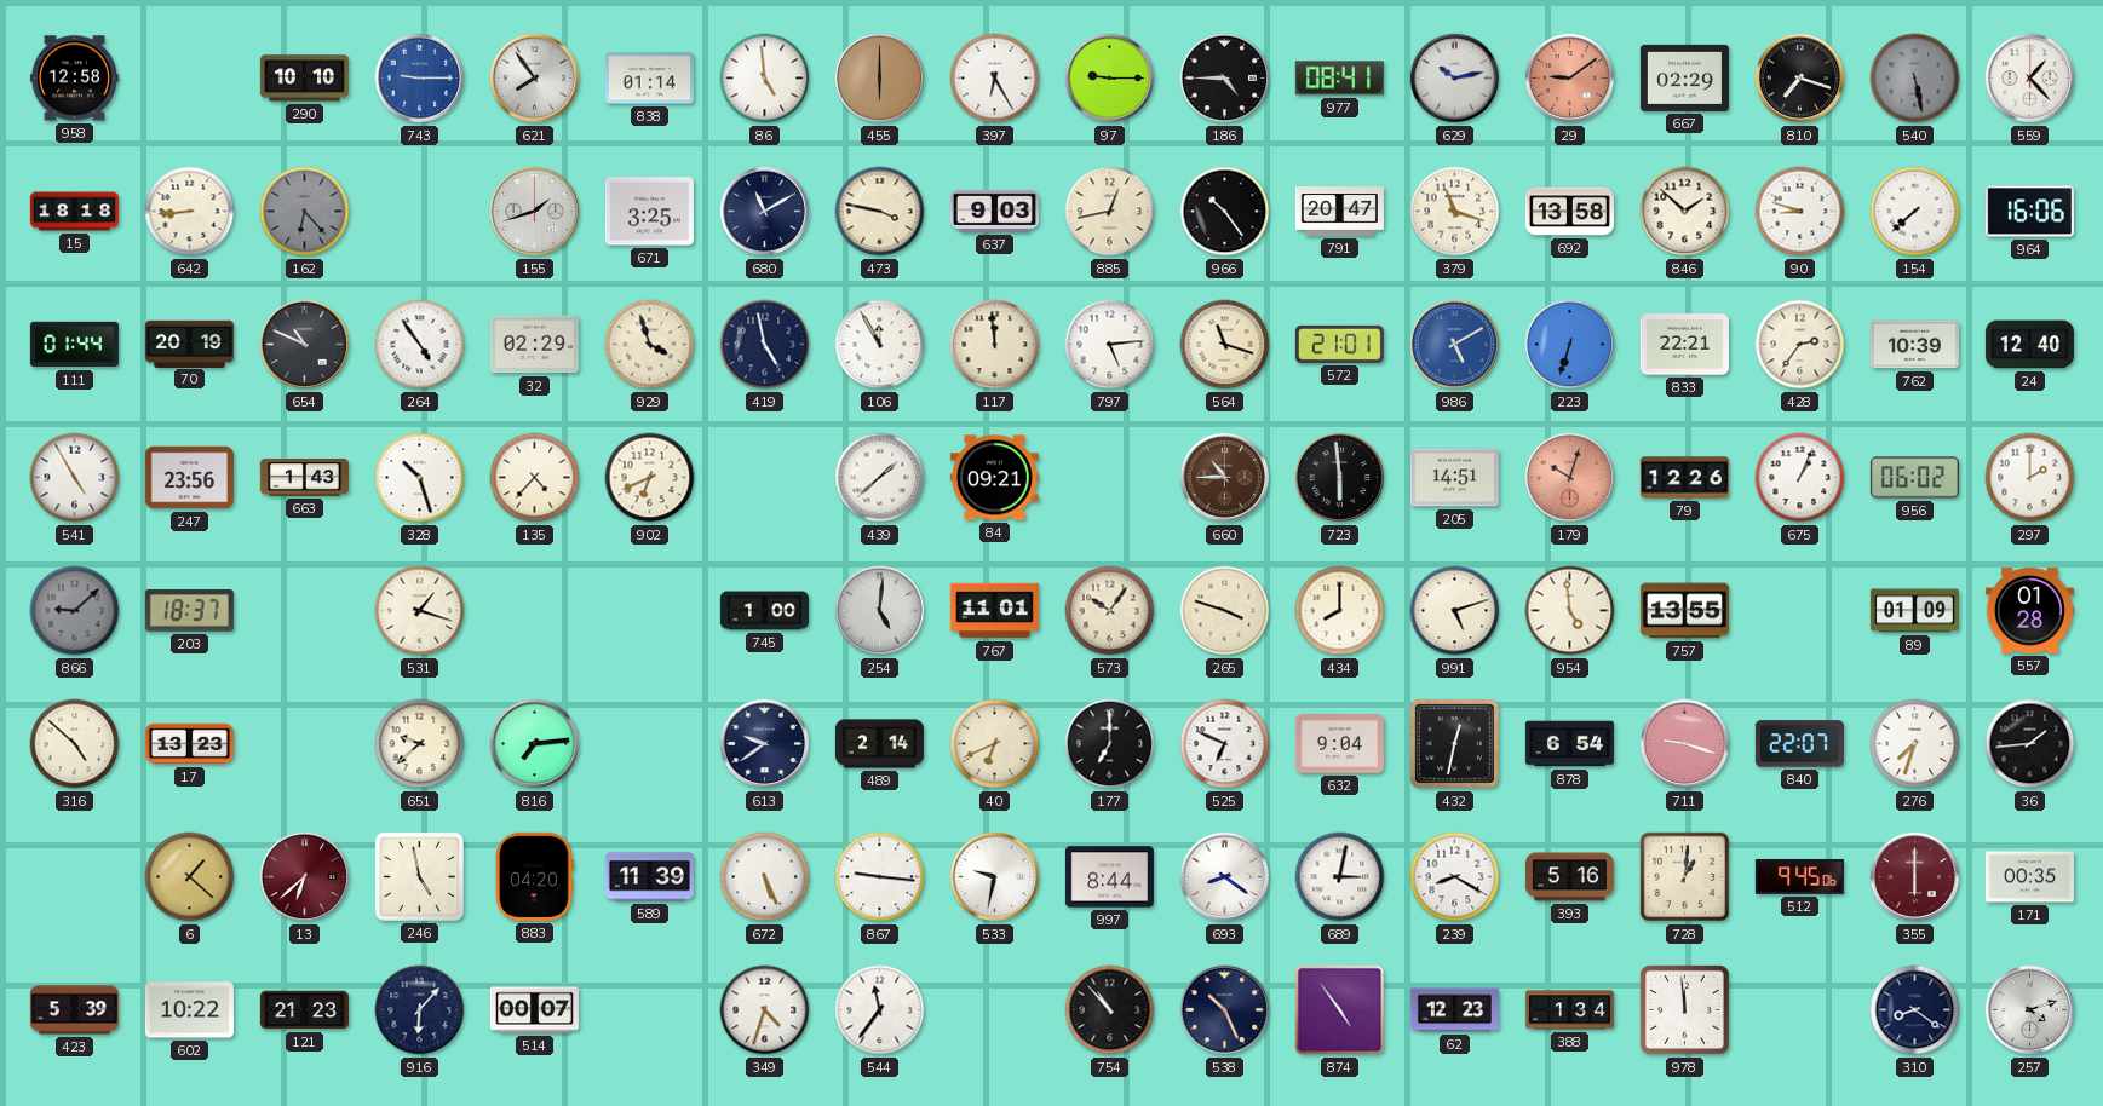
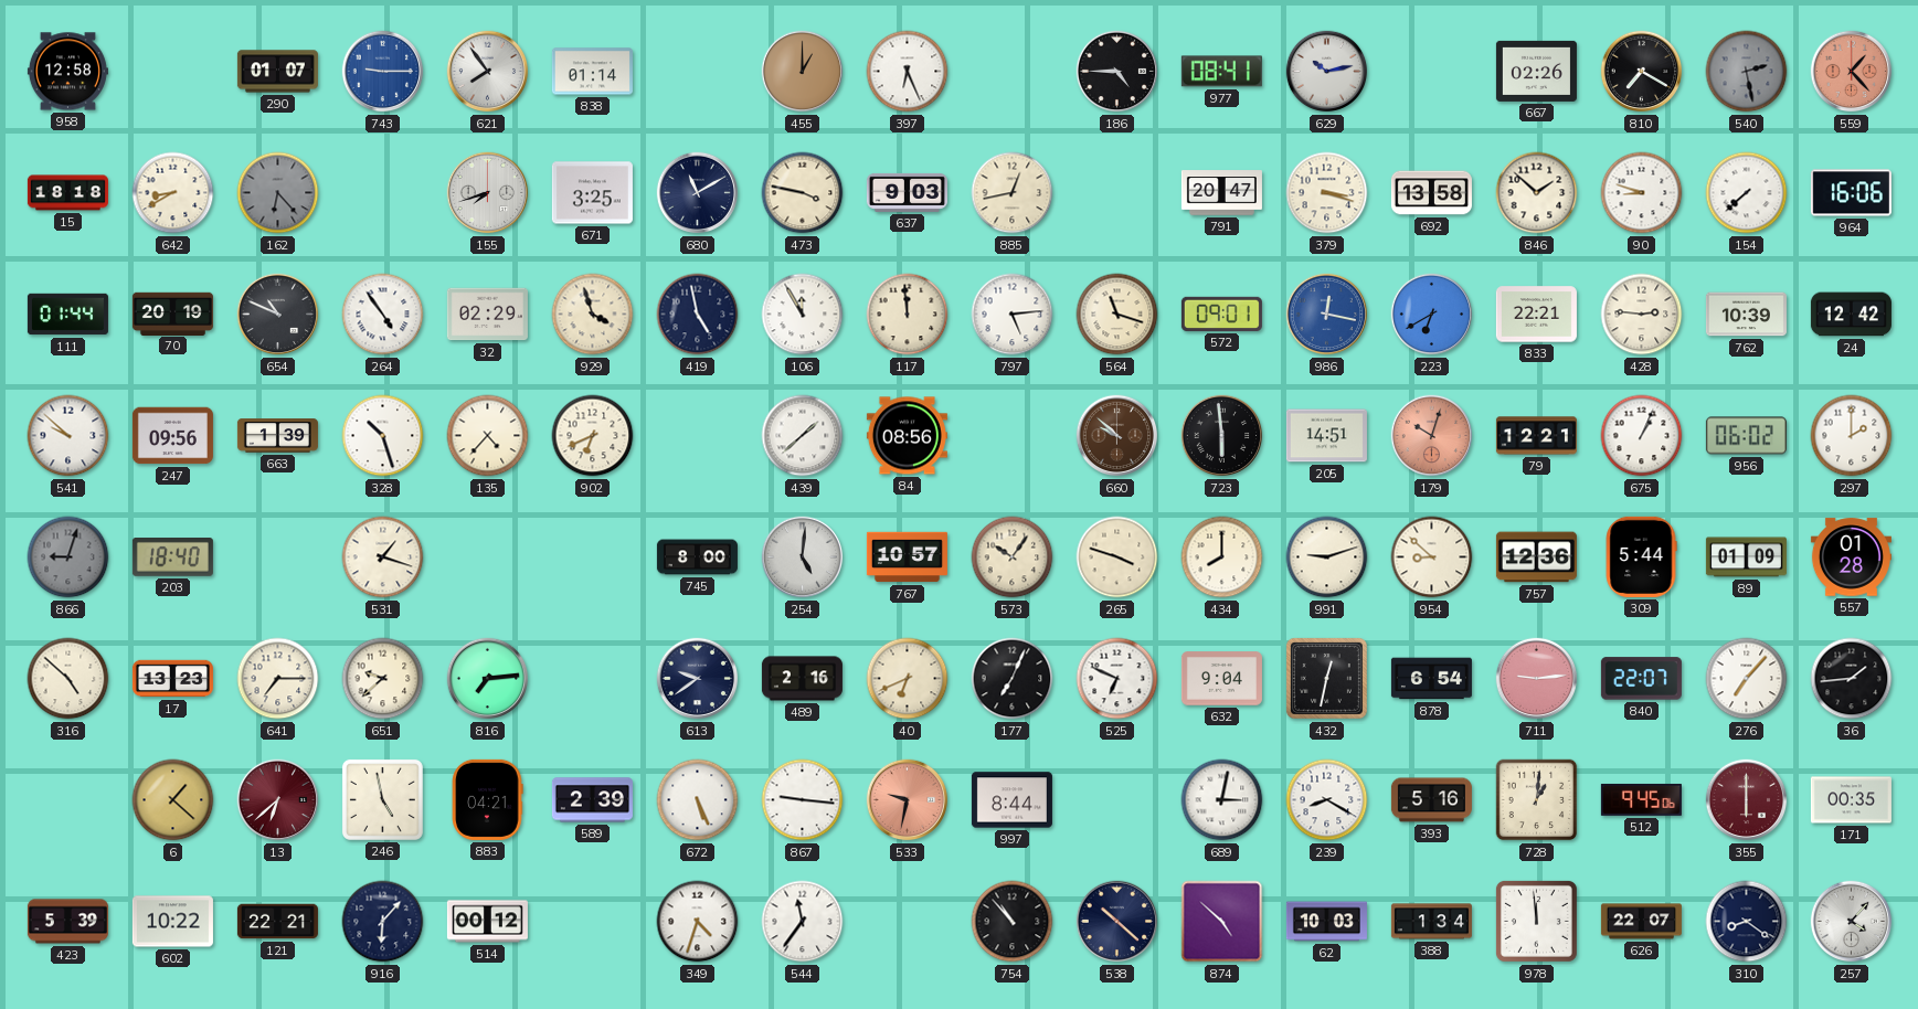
290: 10:10 -> 01:07
86: 4:59 -> none
455: 6:00 -> 1:00
397: 6:25 -> 6:26
97: 9:15 -> none
29: 9:09 -> none
667: 02:29 -> 02:26
810: 7:18 -> 7:20
540: 5:28 -> 2:28
559 dial: white -> salmon
642: 8:44 -> 8:40
155: 1:42 -> 7:42
966: 10:24 -> none
379: 11:18 -> 3:18
572: 21:01 -> 09:01
986: 5:10 -> 12:17
223: 6:33 -> 6:40
428: 2:36 -> 2:46
24: 12:40 -> 12:42
541: 4:55 -> 9:52
247: 23:56 -> 09:56
663: 1:43 -> 1:39
84: 09:21 -> 08:56
660: 10:45 -> 9:52
79: 12:26 -> 12:21
866: 9:08 -> 9:03
203: 18:37 -> 18:40
745: 1:00 -> 8:00
767: 11:01 -> 10:57
991: 5:12 -> 9:12
954: 4:59 -> 8:52
757: 13:55 -> 12:36
309: none -> 5:44
641: none -> 7:15
489: 2:14 -> 2:16
177: 7:00 -> 7:04
711: 9:18 -> 9:14
276: 7:33 -> 7:07
883: 04:20 -> 04:21
589: 11:39 -> 2:39
533 dial: white -> salmon
693: 8:21 -> none
121: 21:23 -> 22:21
514: 00:07 -> 00:12
538: 10:26 -> 10:22
874: 4:54 -> 4:52
62: 12:23 -> 10:03
626: none -> 22:07
257: 4:12 -> 4:07
